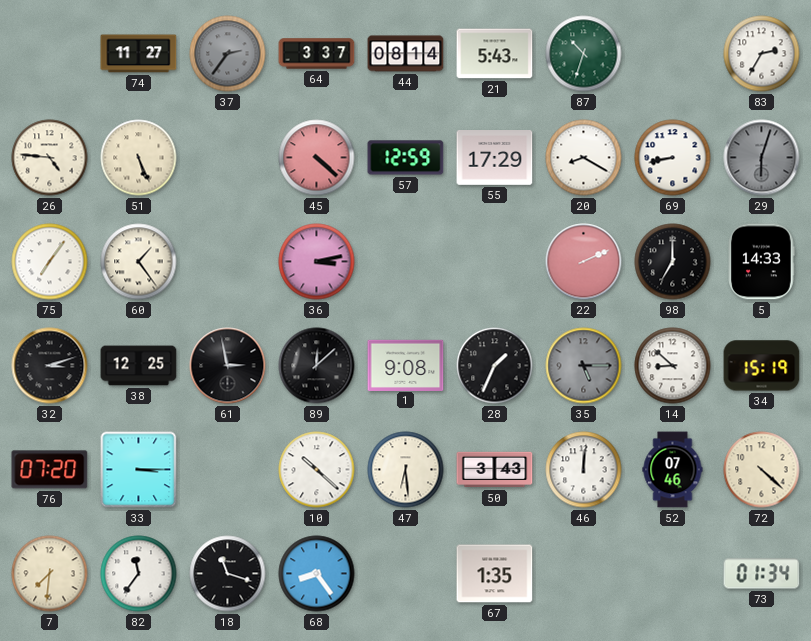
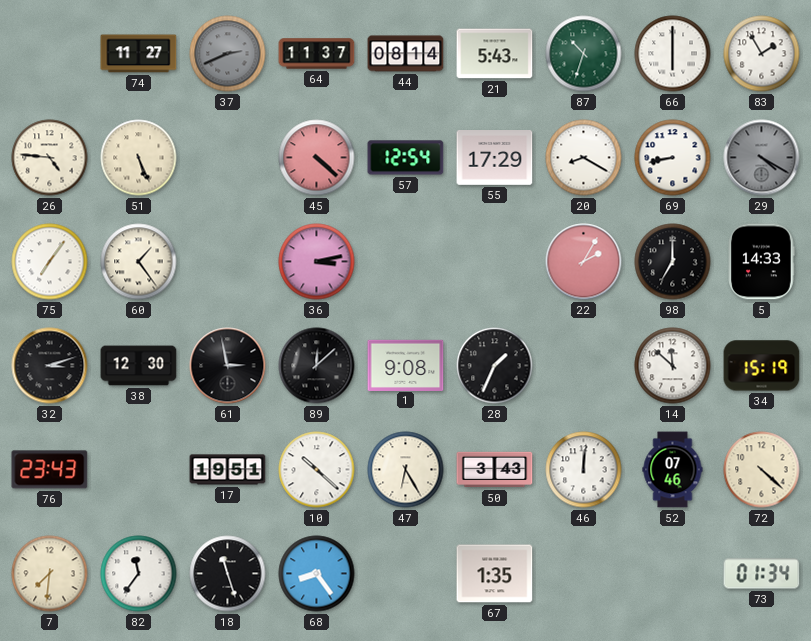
37: 2:36 -> 2:41
64: 3:37 -> 11:37
66: none -> 6:00
83: 2:35 -> 1:55
57: 12:59 -> 12:54
29: 6:03 -> 4:20
22: 2:11 -> 2:05
38: 12:25 -> 12:30
35: 5:15 -> none
14: 8:52 -> 11:52
76: 07:20 -> 23:43
33: 3:15 -> none
17: none -> 19:51
47: 6:29 -> 6:25
18: 11:18 -> 11:27
